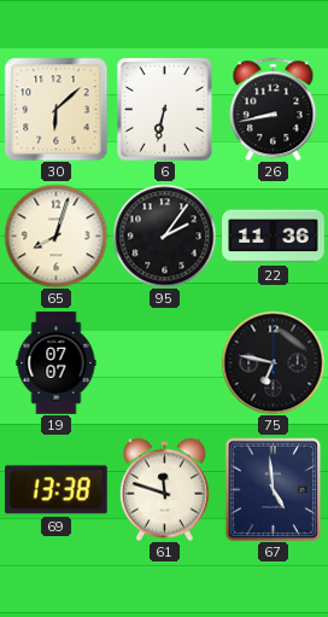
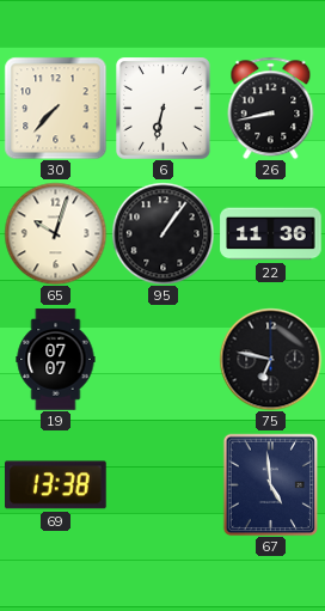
30: 6:08 -> 7:37
65: 8:03 -> 10:03
95: 2:06 -> 1:06
61: 11:48 -> none
